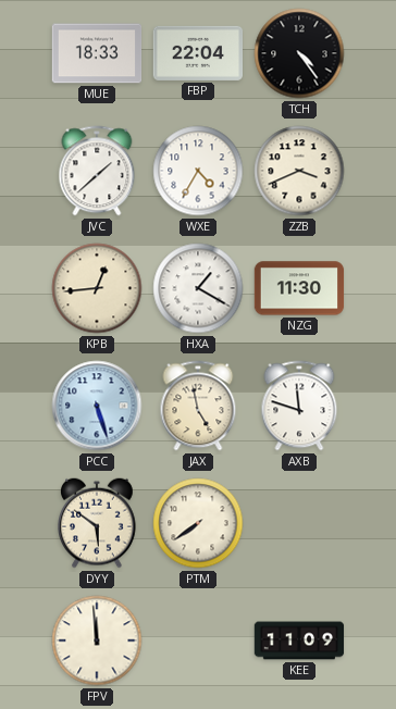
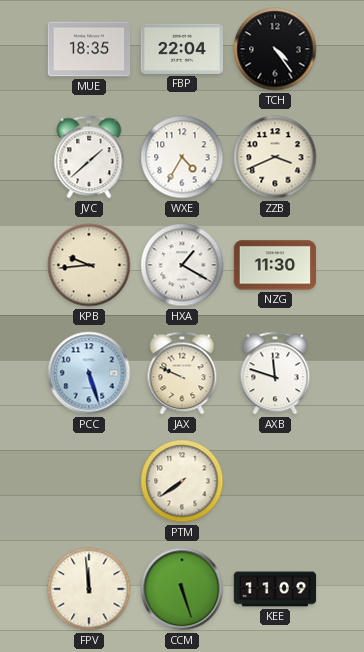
MUE: 18:33 -> 18:35
KPB: 12:44 -> 9:44
JAX: 4:58 -> 9:49
DYY: 5:51 -> none
CCM: none -> 5:27
